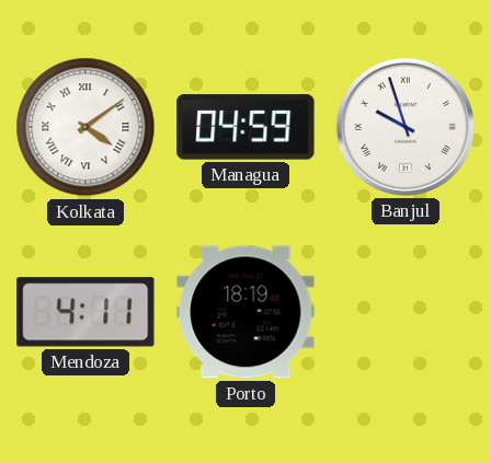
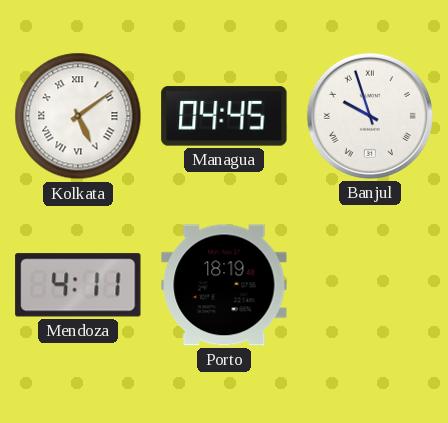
Kolkata: 4:09 -> 5:09
Managua: 04:59 -> 04:45
